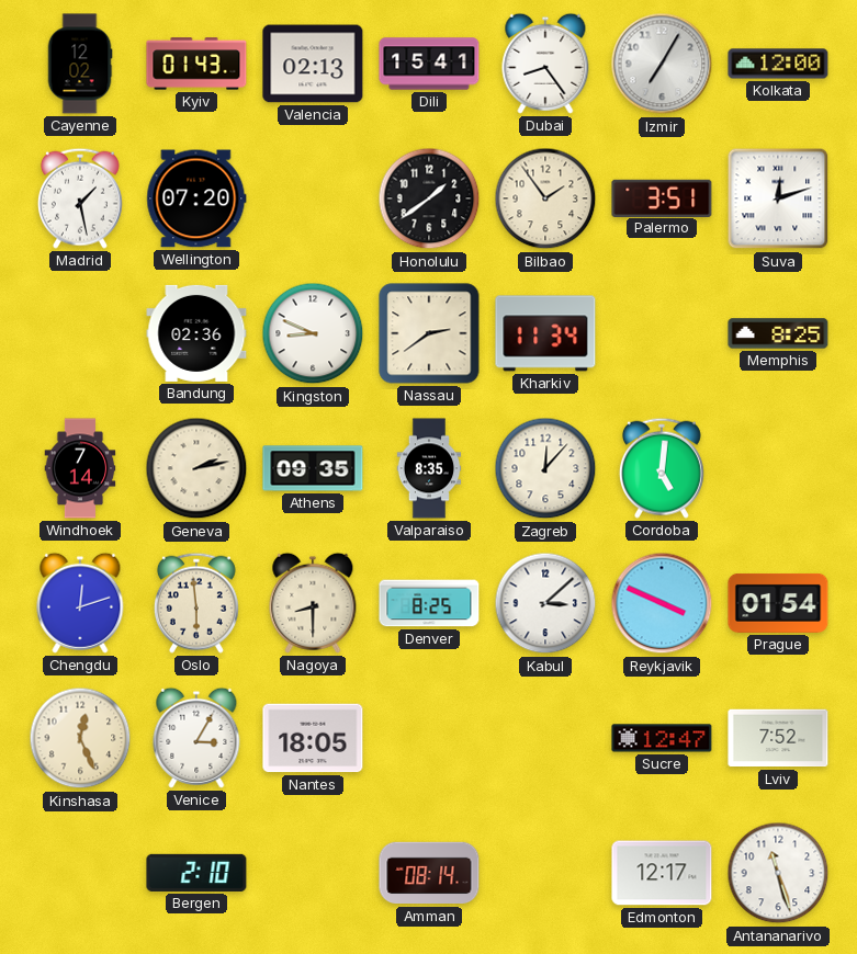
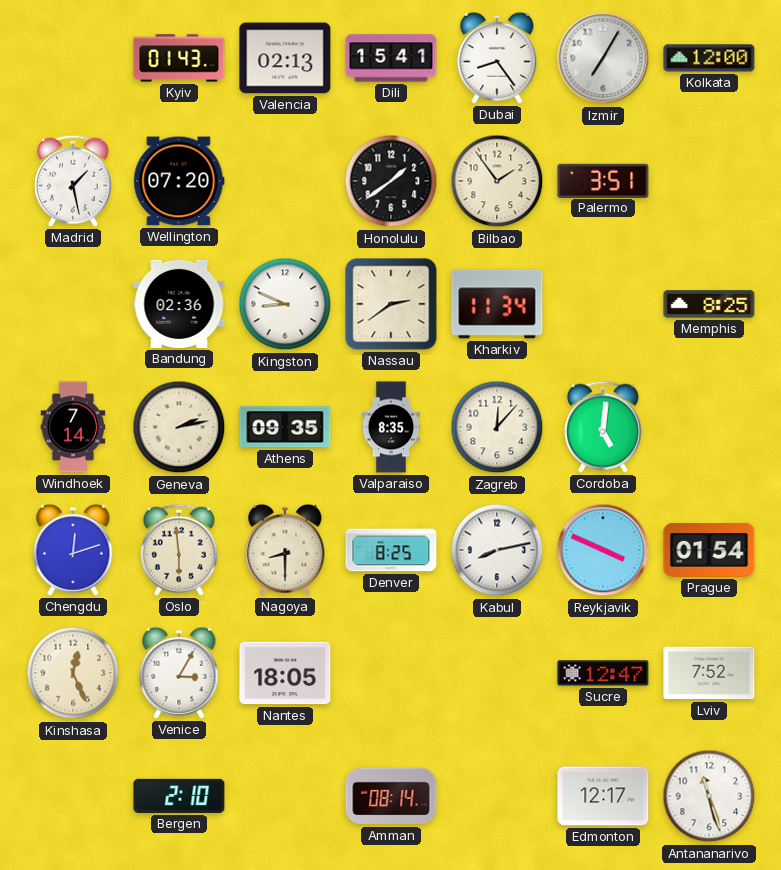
Cayenne: 12:02 -> none
Suva: 12:12 -> none
Kabul: 3:08 -> 8:13
